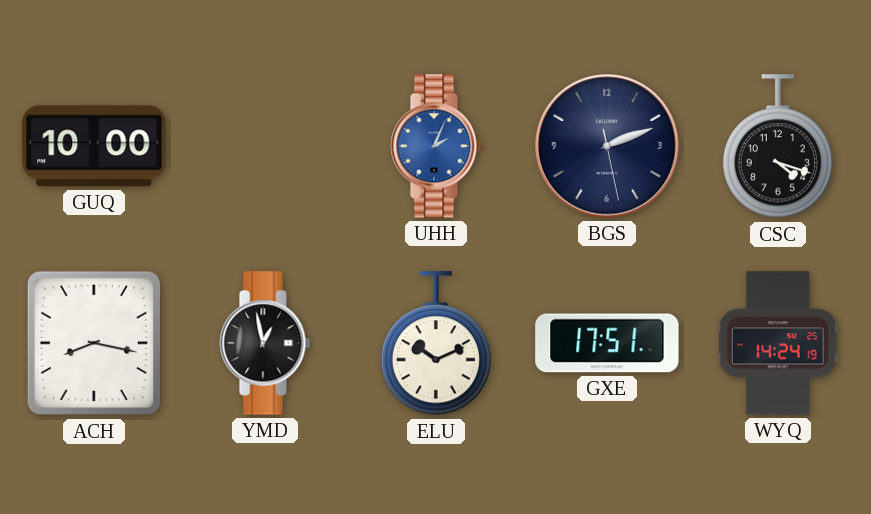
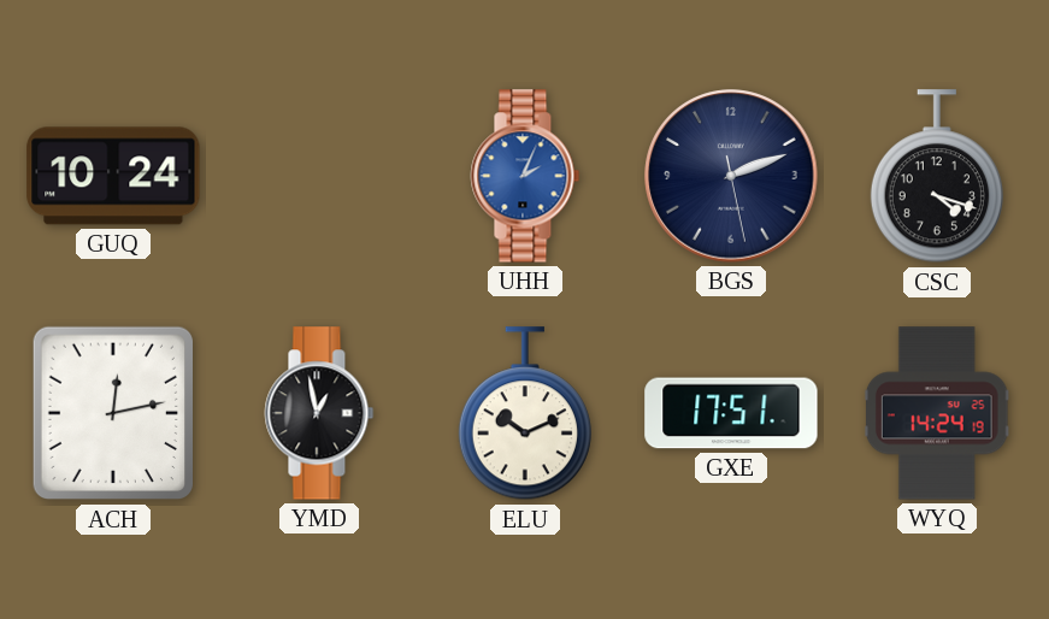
GUQ: 10:00 -> 10:24
ACH: 8:17 -> 12:13
